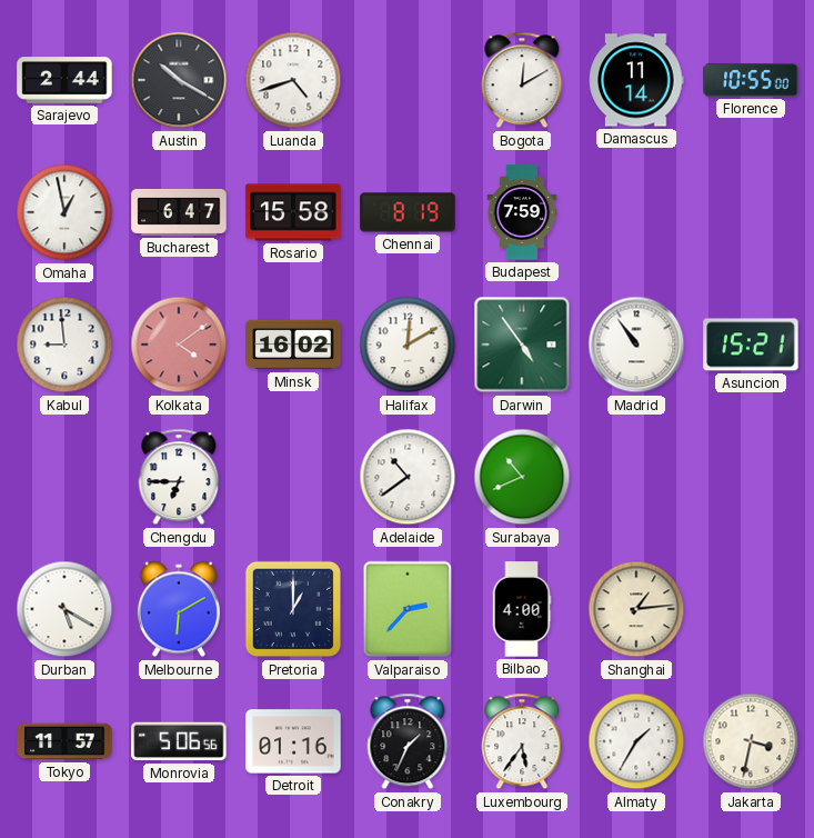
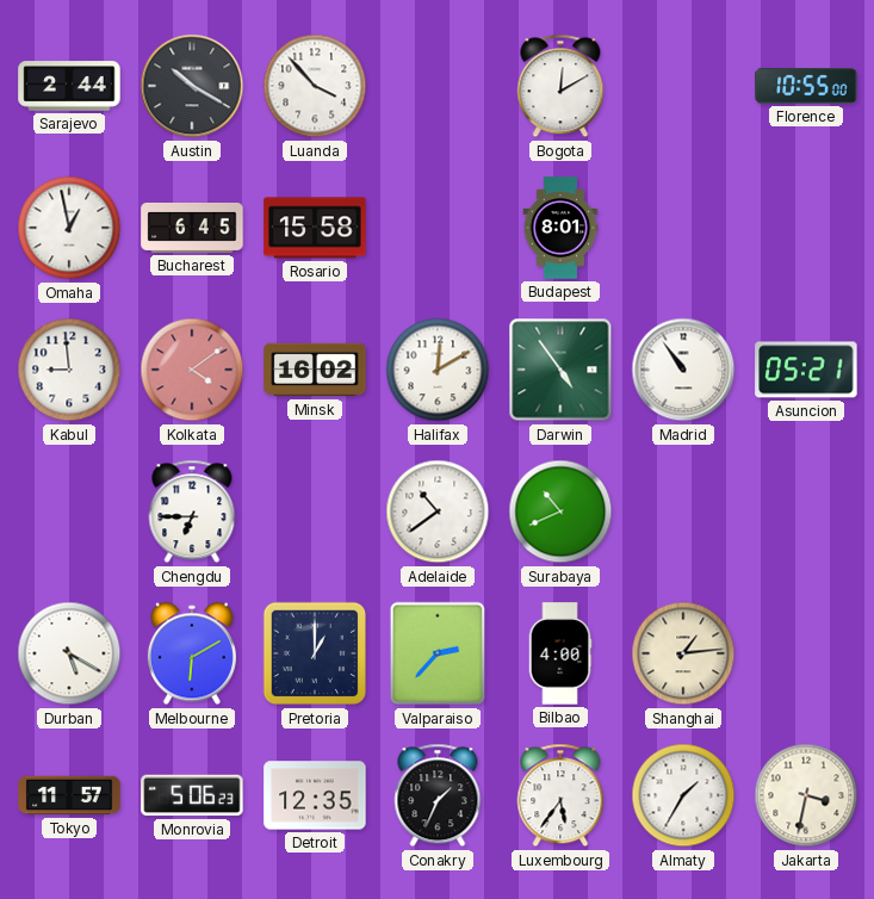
Luanda: 4:42 -> 3:53
Damascus: 11:14 -> none
Bucharest: 6:47 -> 6:45
Chennai: 8:19 -> none
Budapest: 7:59 -> 8:01
Asuncion: 15:21 -> 05:21
Monrovia: 5:06:56 -> 5:06:23
Detroit: 01:16 -> 12:35
